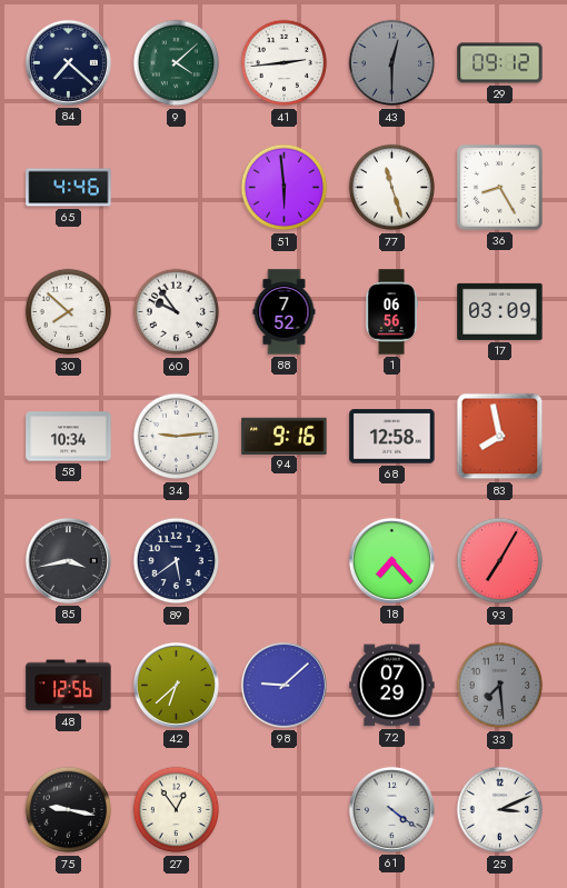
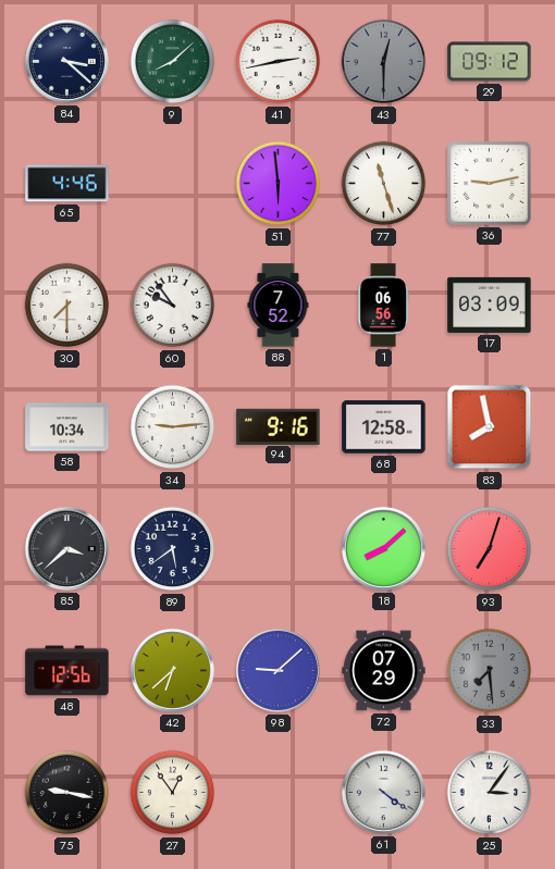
84: 7:22 -> 3:22
9: 4:08 -> 8:08
41: 2:44 -> 2:43
36: 8:25 -> 9:13
30: 7:52 -> 7:30
85: 3:43 -> 3:38
18: 7:23 -> 8:08
93: 7:05 -> 7:03
25: 3:11 -> 3:06
